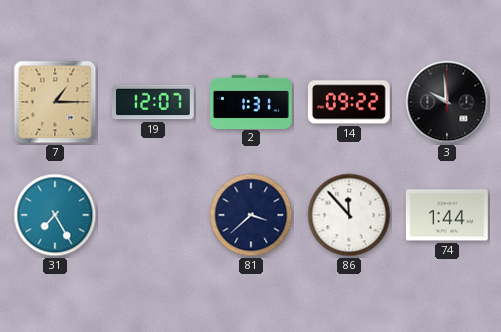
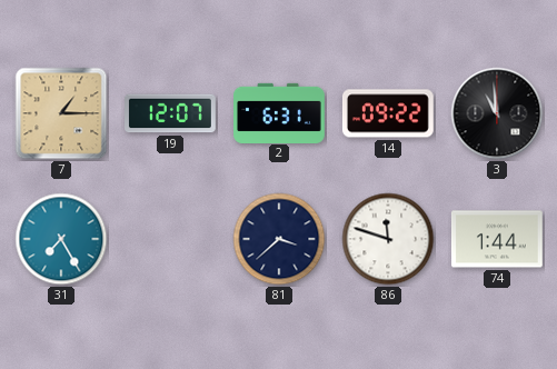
2: 1:31 -> 6:31
3: 9:59 -> 10:59
86: 11:53 -> 11:48
